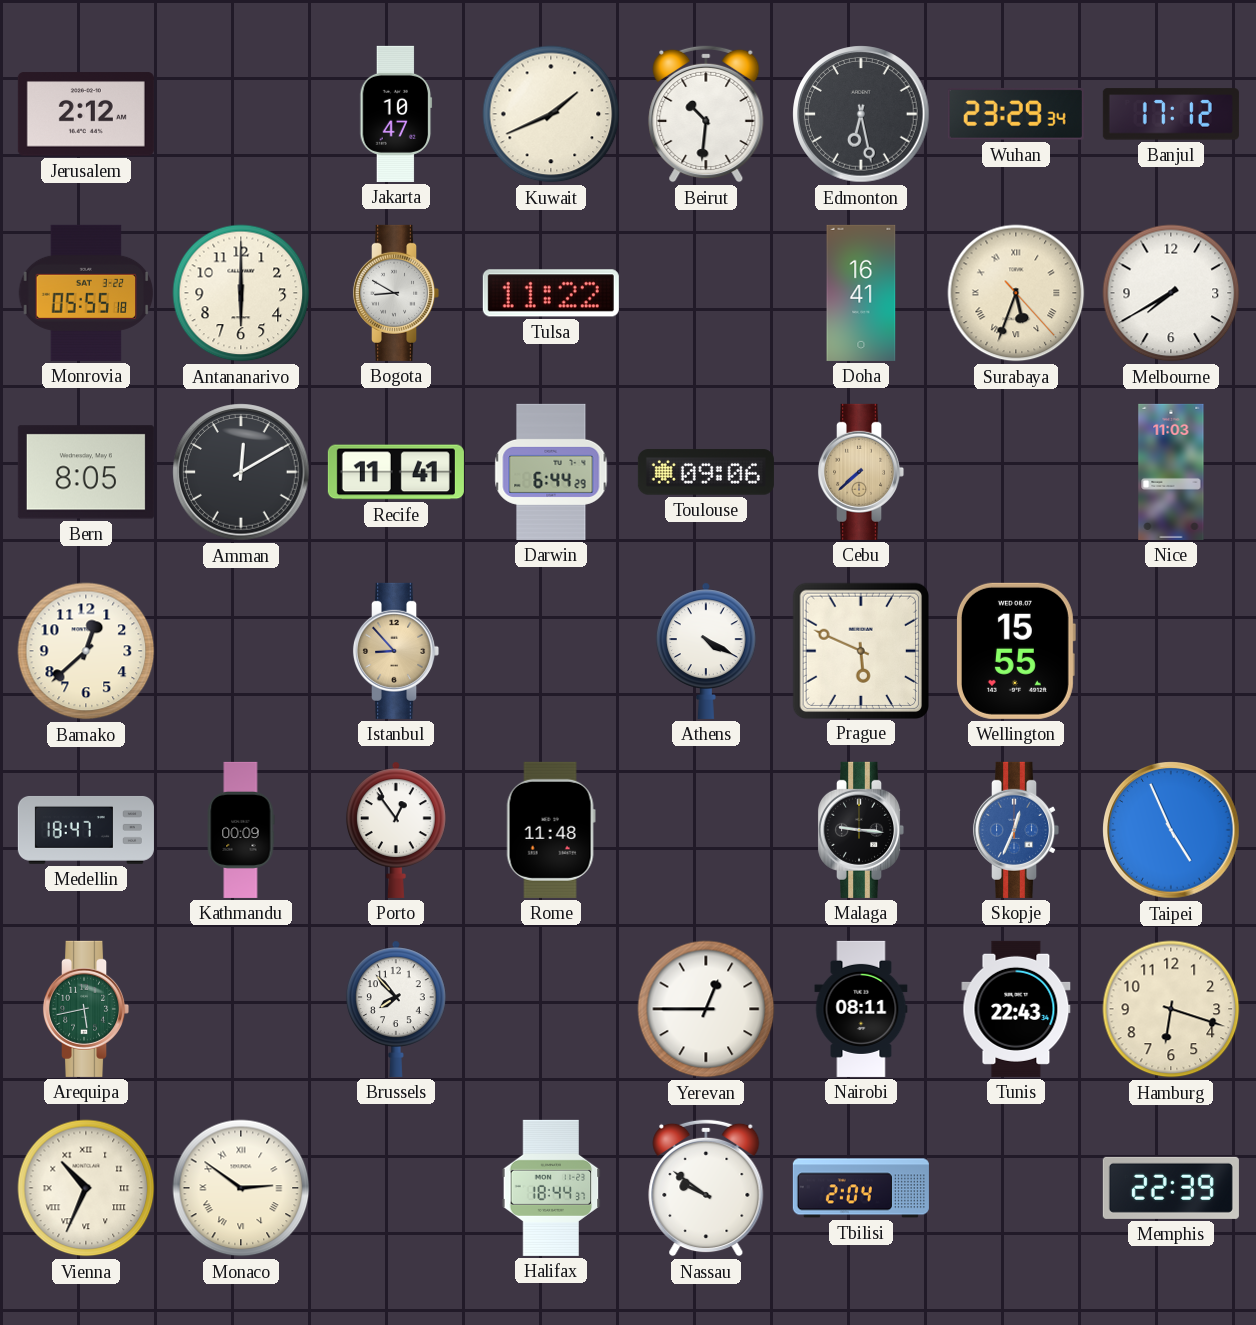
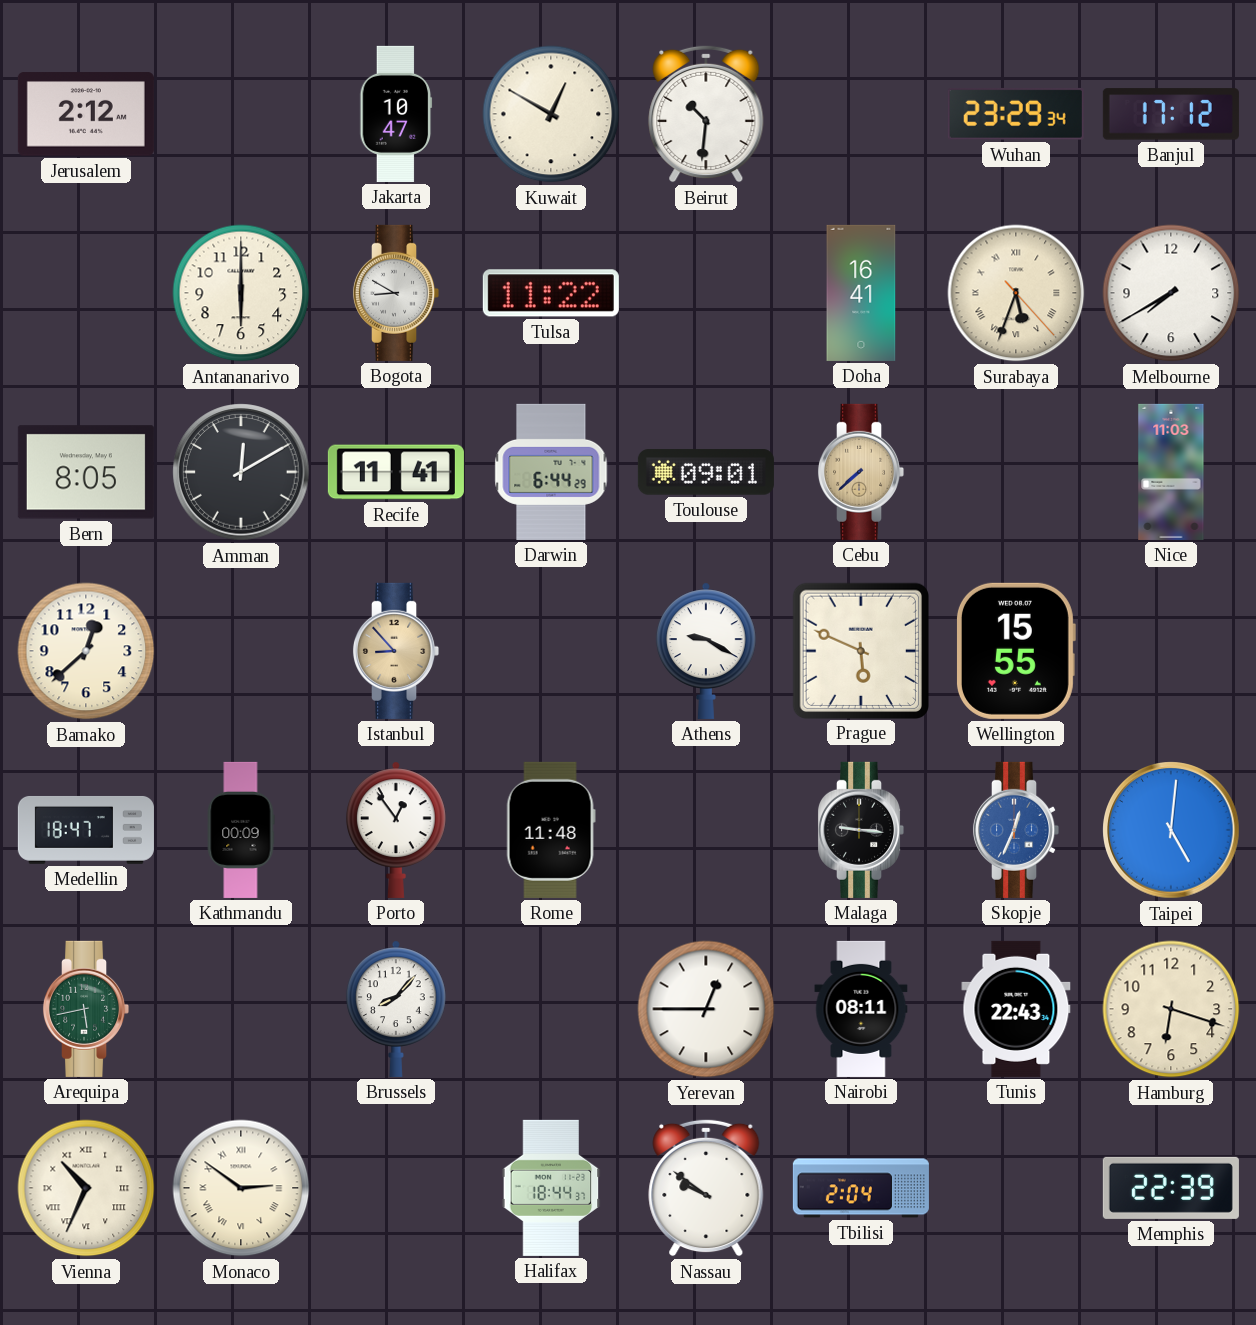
Kuwait: 1:41 -> 12:50
Edmonton: 6:28 -> none
Monrovia: 05:55 -> none
Toulouse: 09:06 -> 09:01
Athens: 4:20 -> 9:20
Taipei: 4:56 -> 5:01
Brussels: 7:53 -> 8:07
